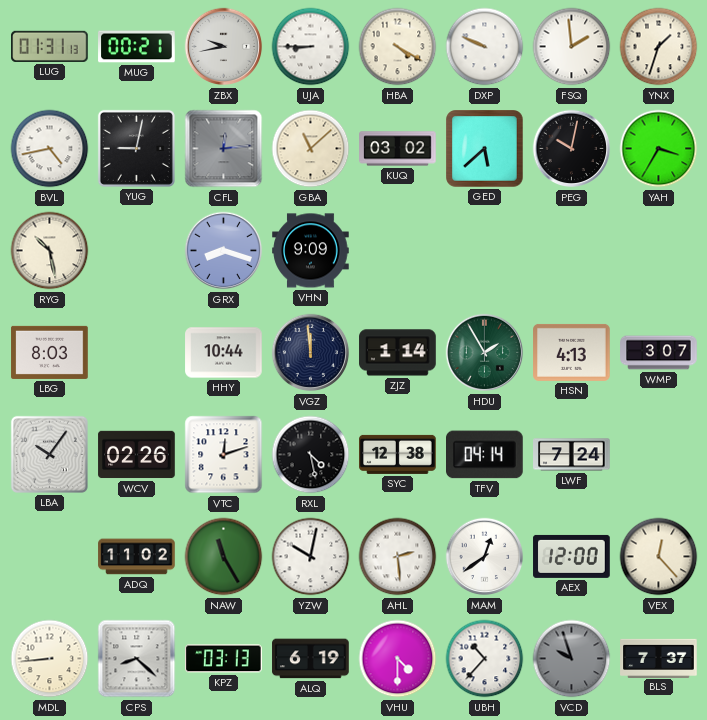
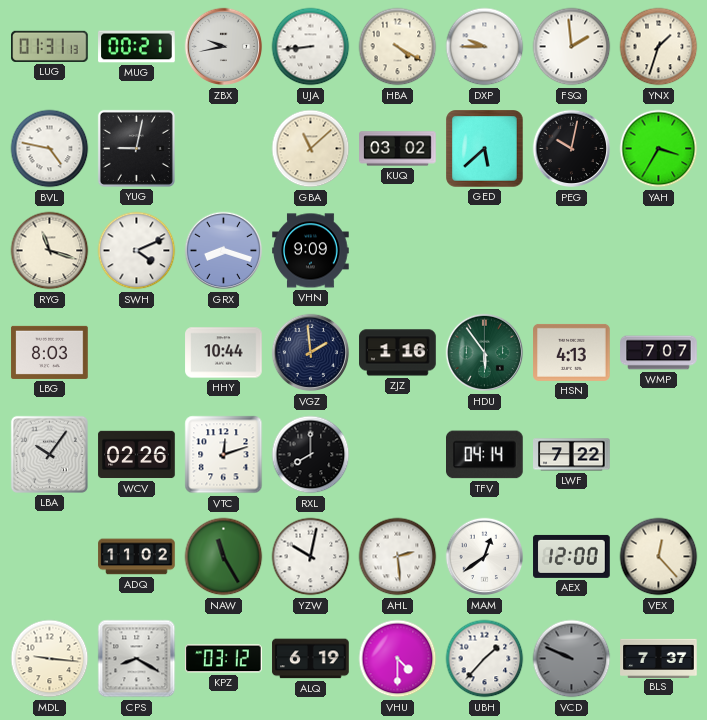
UJA: 8:45 -> 8:44
DXP: 9:49 -> 9:45
BVL: 4:43 -> 4:47
CFL: 12:14 -> none
RYG: 10:28 -> 11:18
SWH: none -> 4:11
VGZ: 11:59 -> 1:59
ZJZ: 1:14 -> 1:16
HDU: 1:55 -> 5:54
WMP: 3:07 -> 7:07
RXL: 4:28 -> 8:00
SYC: 12:38 -> none
LWF: 7:24 -> 7:22
MDL: 8:44 -> 9:16
CPS: 8:22 -> 8:20
KPZ: 03:13 -> 03:12
UBH: 10:37 -> 1:37
VCD: 9:57 -> 9:49
